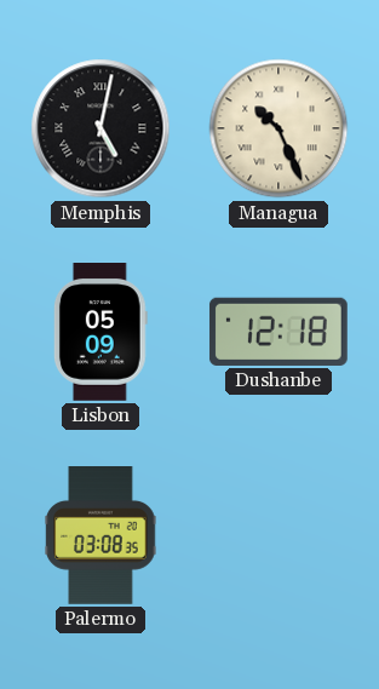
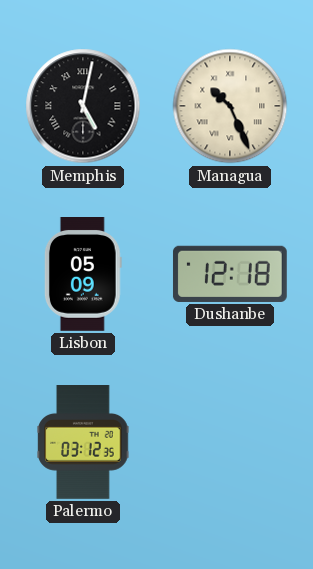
Palermo: 03:08 -> 03:12
